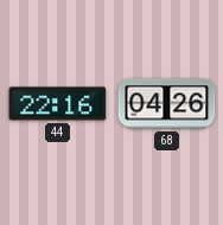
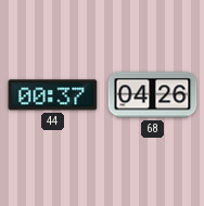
44: 22:16 -> 00:37
